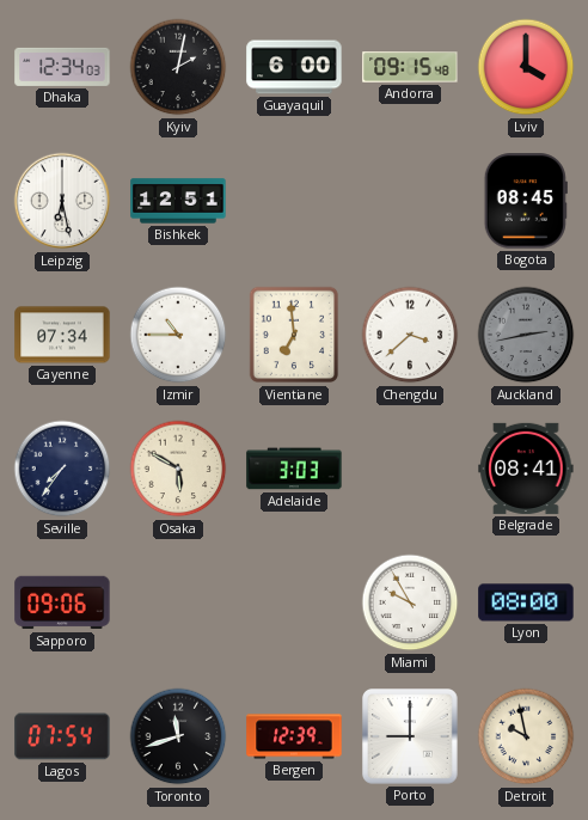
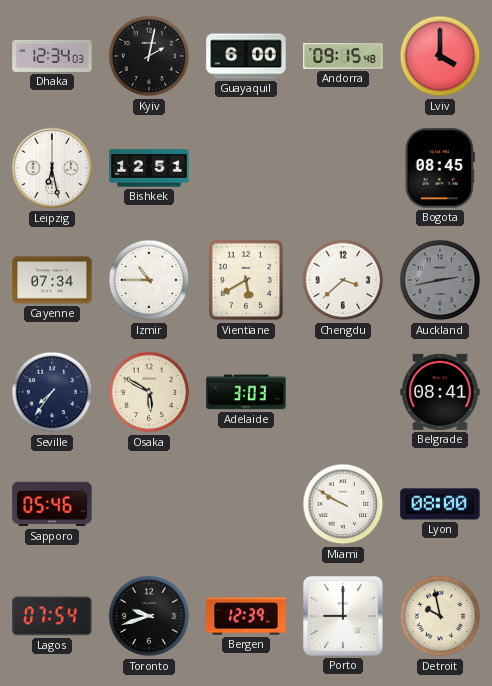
Vientiane: 6:59 -> 5:40
Sapporo: 09:06 -> 05:46
Miami: 9:55 -> 9:50
Toronto: 11:42 -> 9:42
